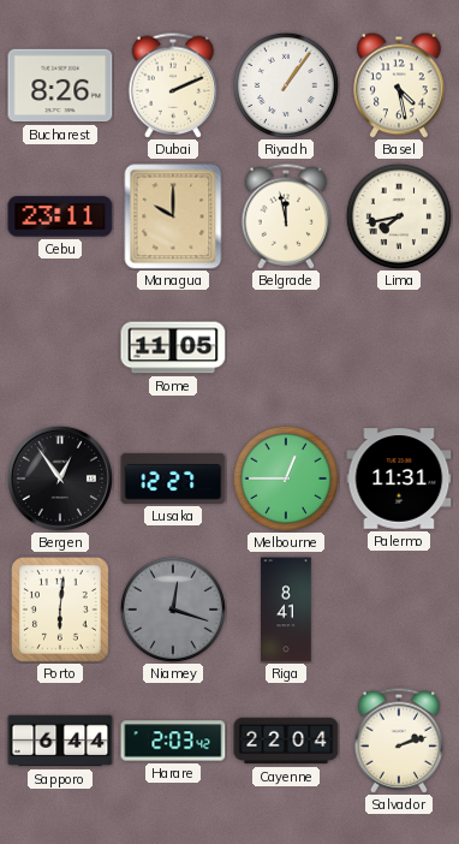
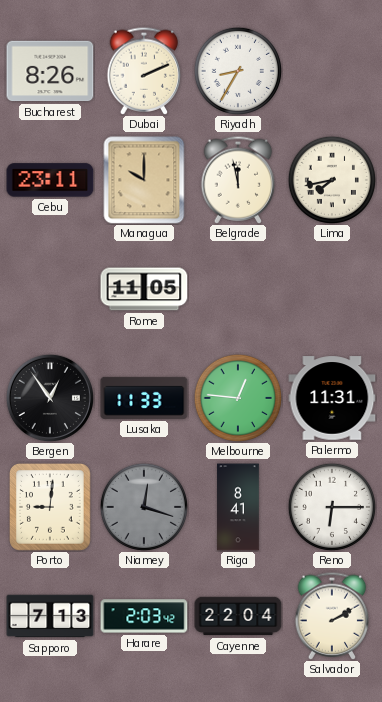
Riyadh: 1:06 -> 8:35
Basel: 4:28 -> none
Lusaka: 12:27 -> 11:33
Melbourne: 12:45 -> 12:46
Porto: 6:01 -> 9:01
Reno: none -> 6:15
Sapporo: 6:44 -> 7:13
Salvador: 2:12 -> 2:10
